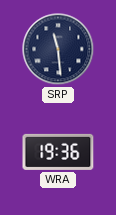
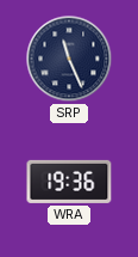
SRP: 11:29 -> 11:26
